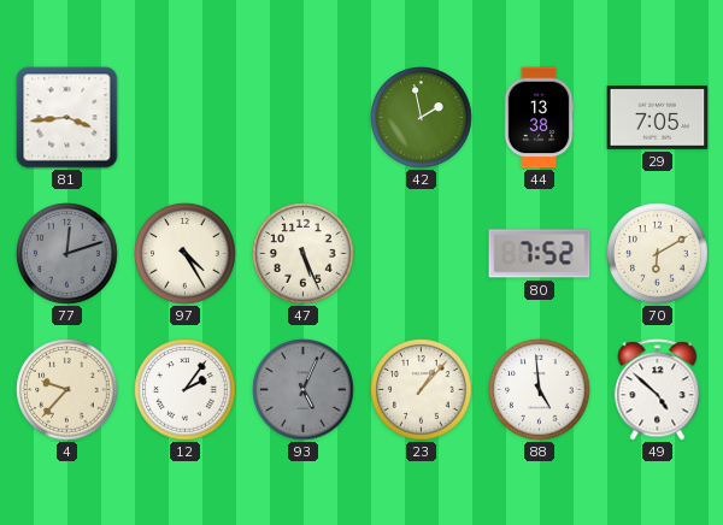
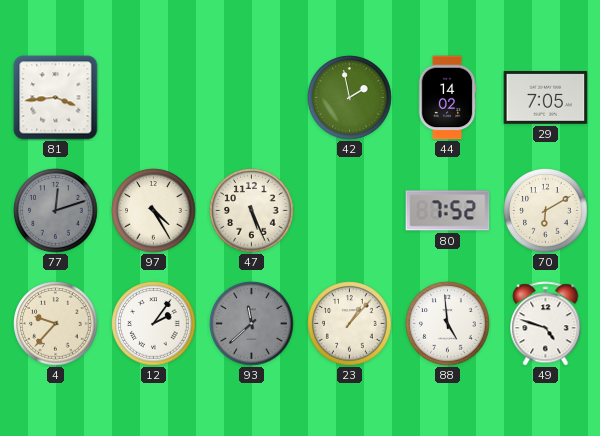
44: 13:38 -> 14:02
93: 5:04 -> 11:38
49: 4:52 -> 4:48
